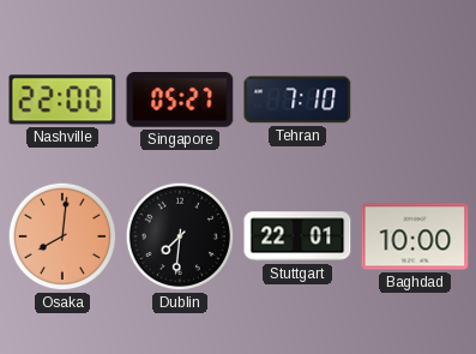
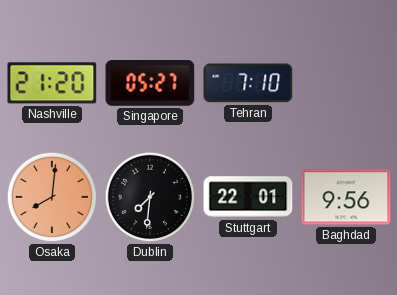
Nashville: 22:00 -> 21:20
Baghdad: 10:00 -> 9:56
